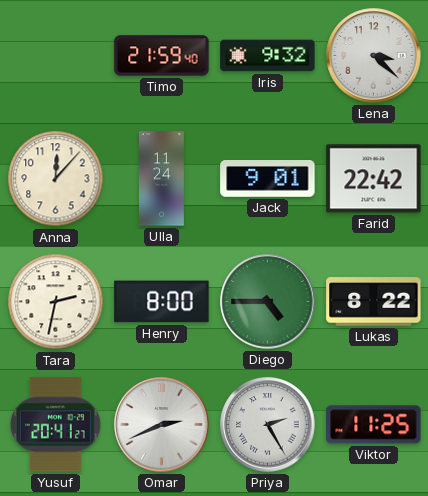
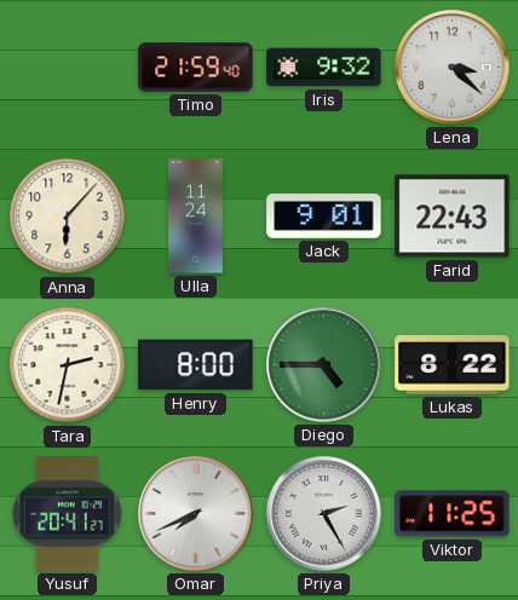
Anna: 12:07 -> 6:07
Farid: 22:42 -> 22:43
Omar: 2:41 -> 7:41
